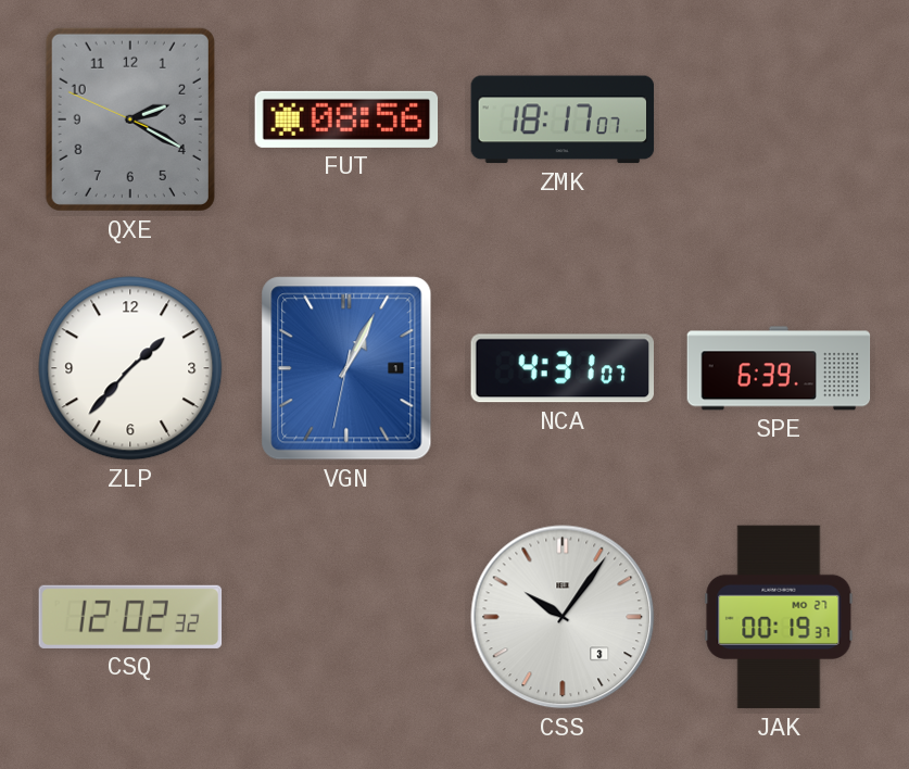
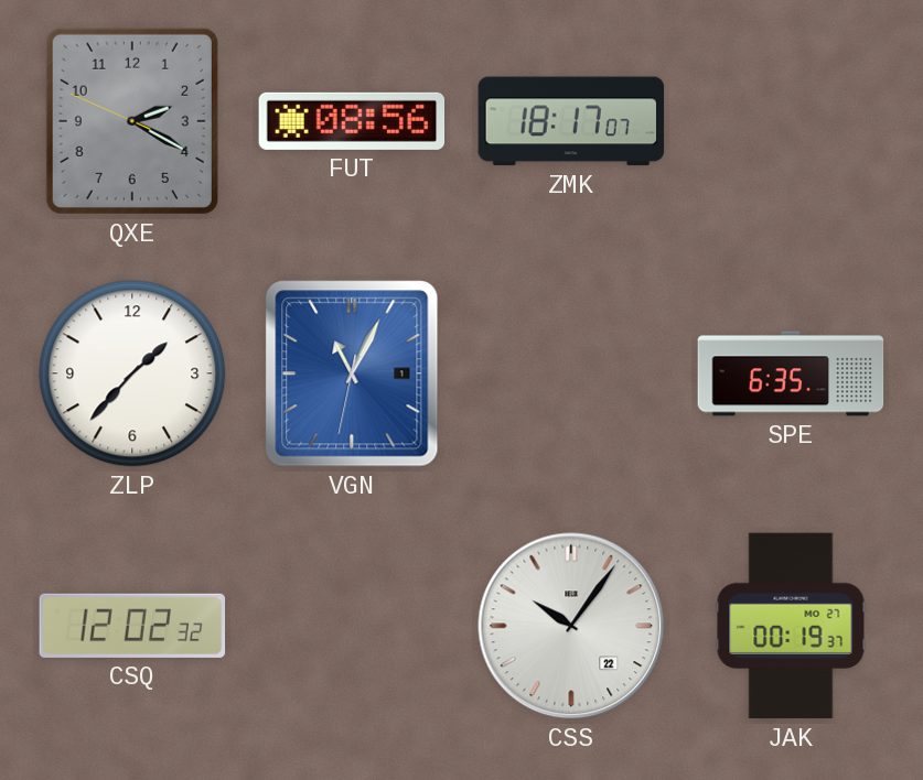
VGN: 1:04 -> 11:04
NCA: 4:31 -> none
SPE: 6:39 -> 6:35
CSS date: 3 -> 22
